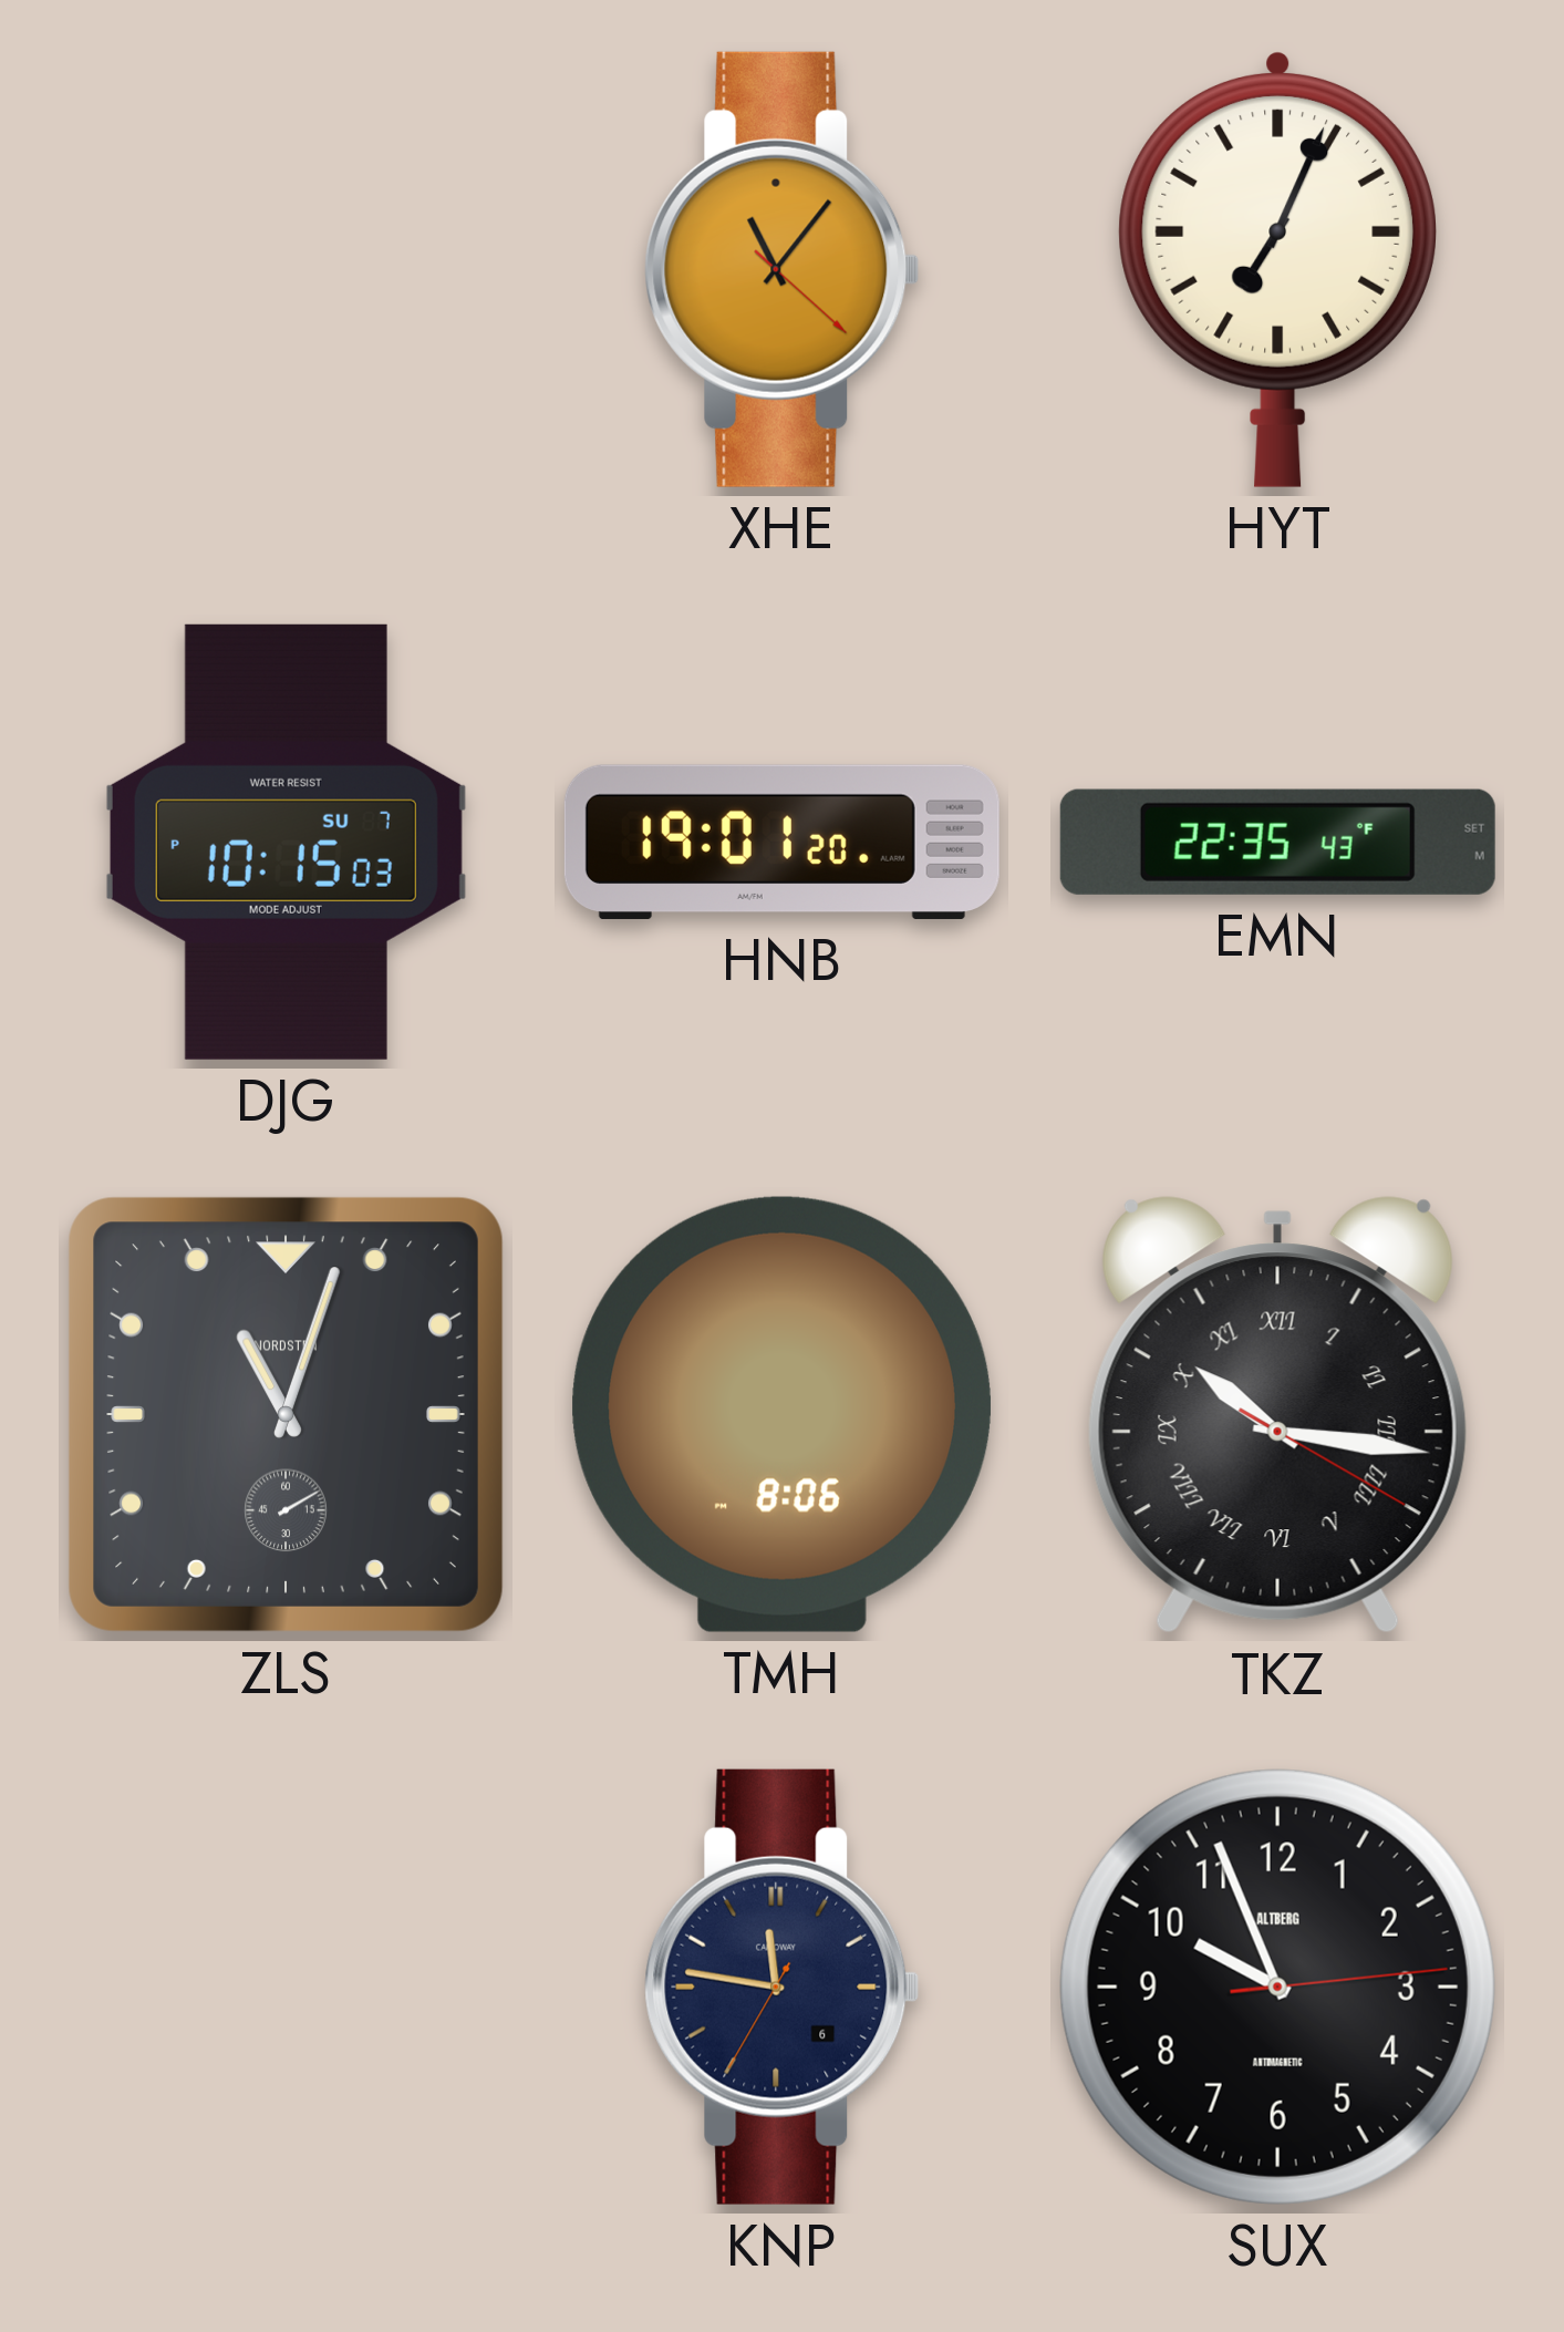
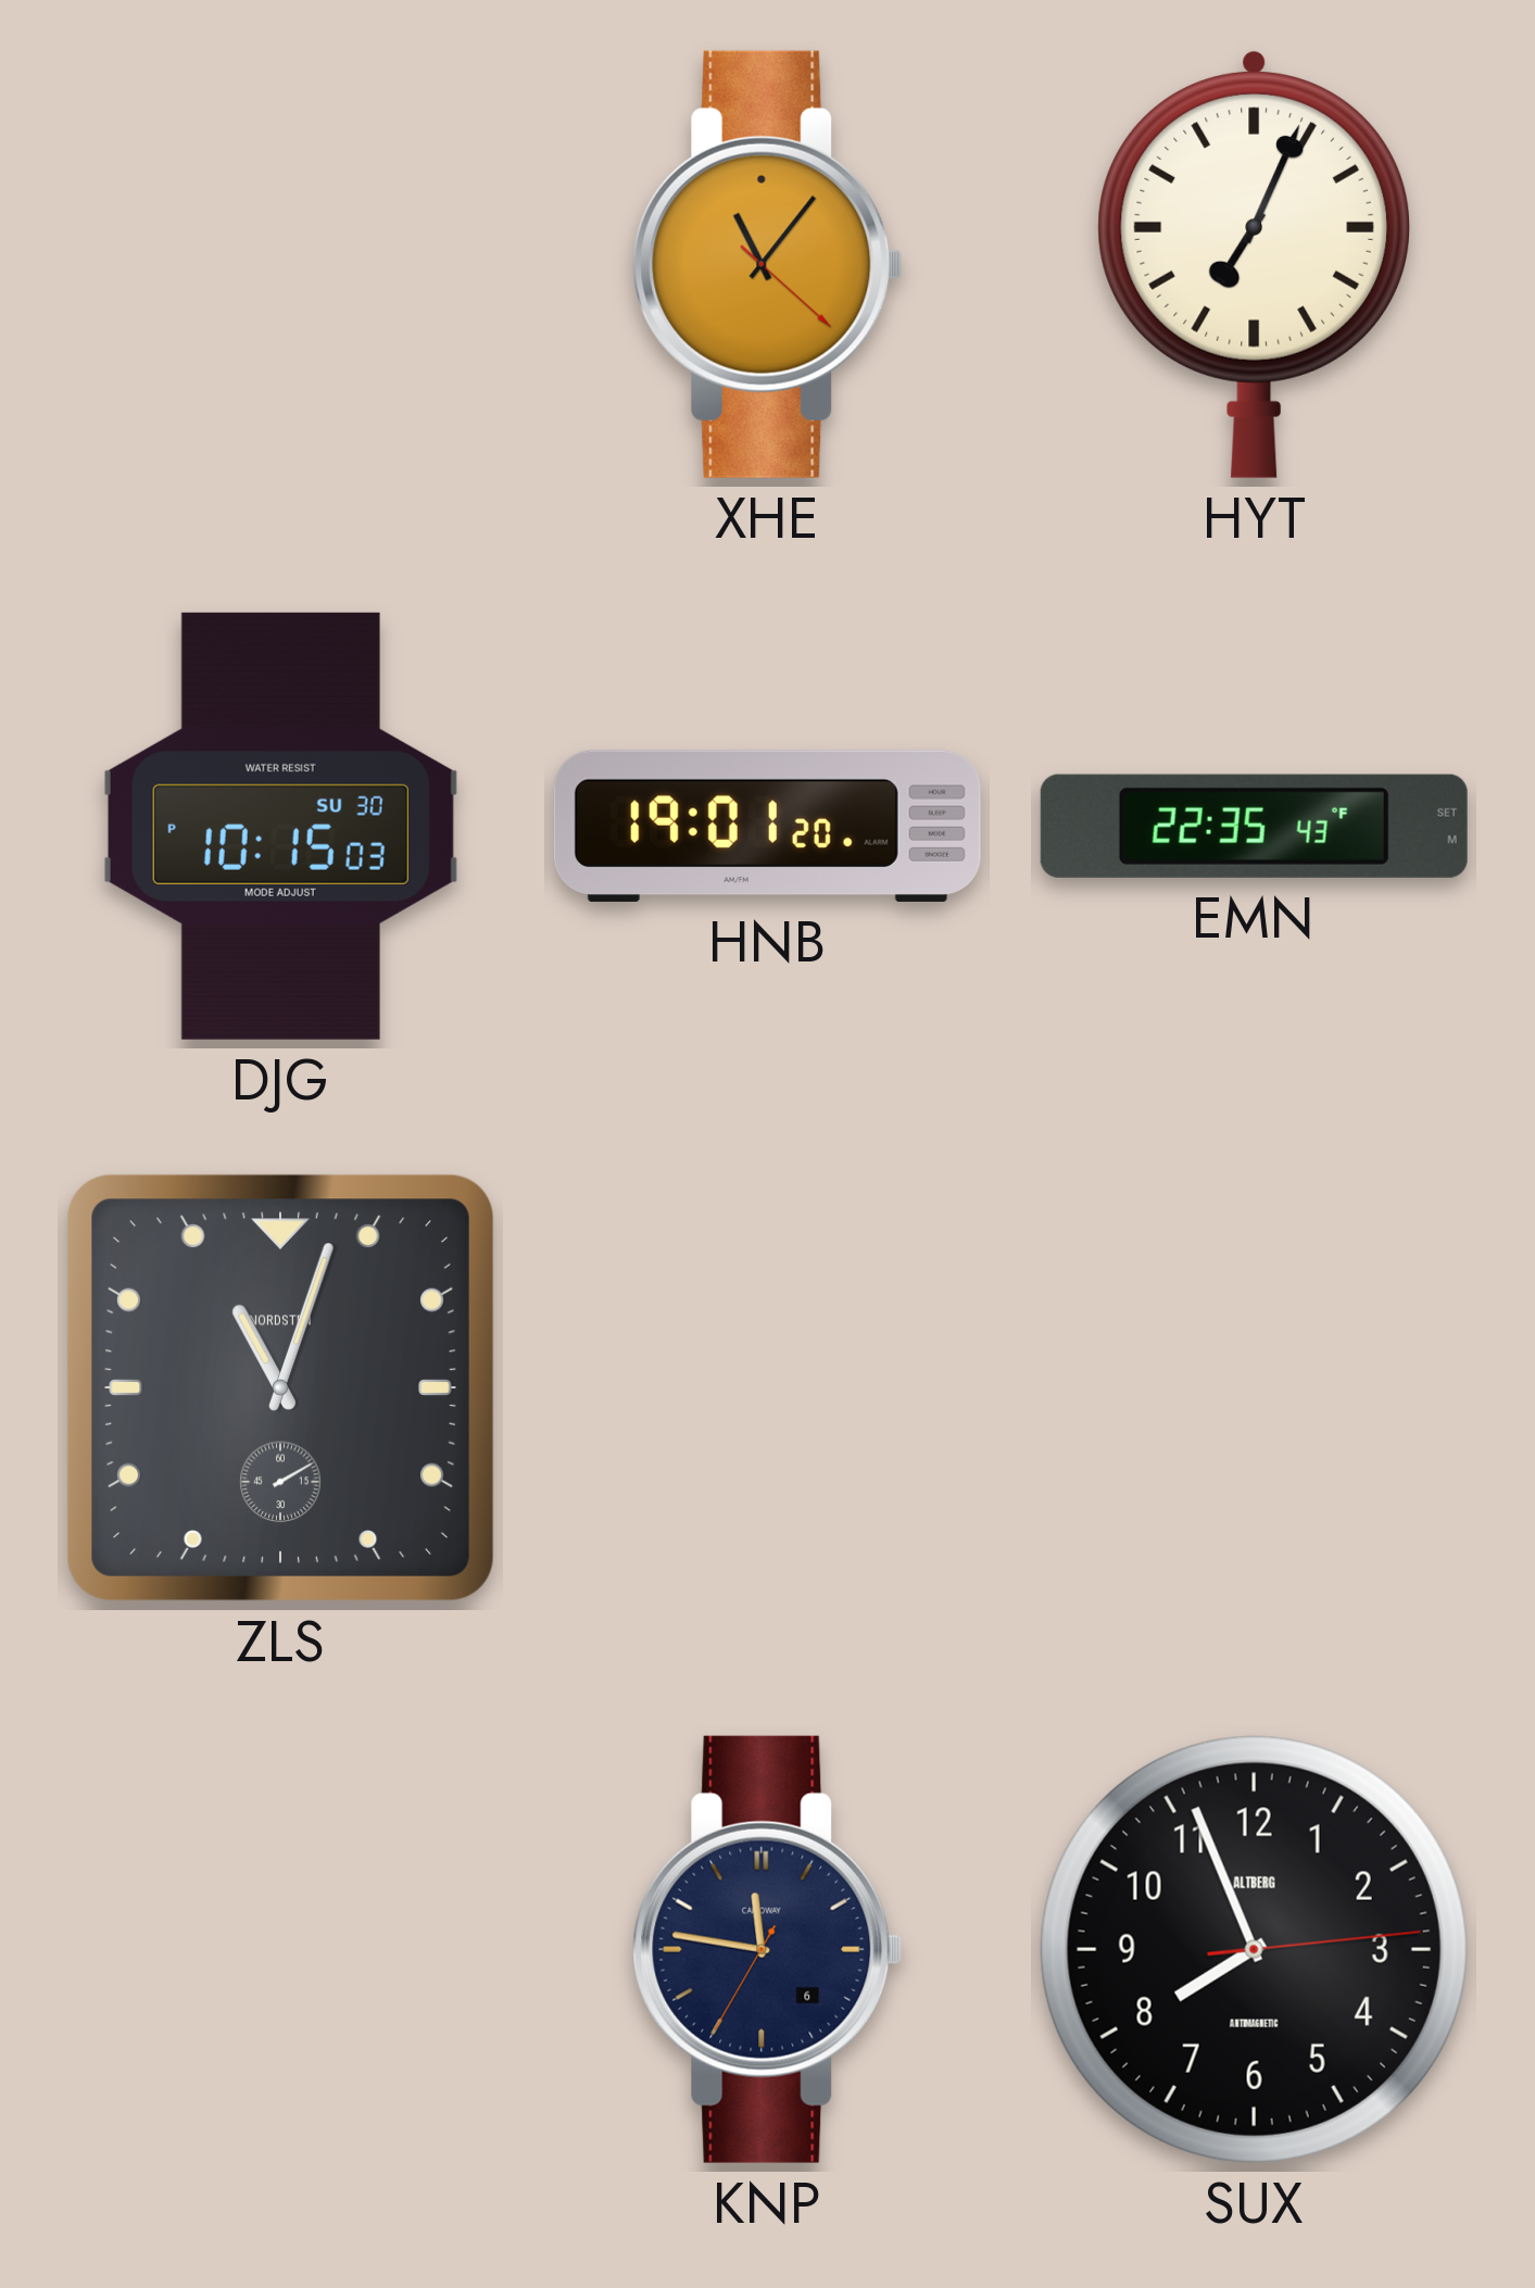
DJG date: SU 7 -> SU 30
TMH: 8:06 -> none
TKZ: 10:16 -> none
SUX: 9:56 -> 7:56
